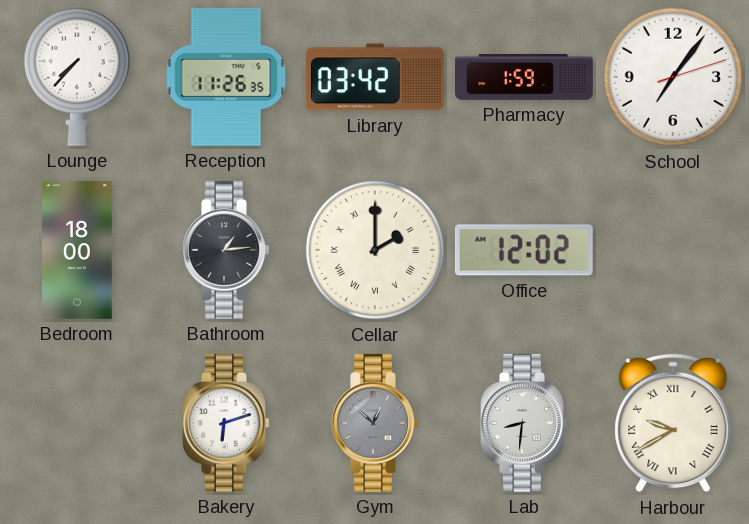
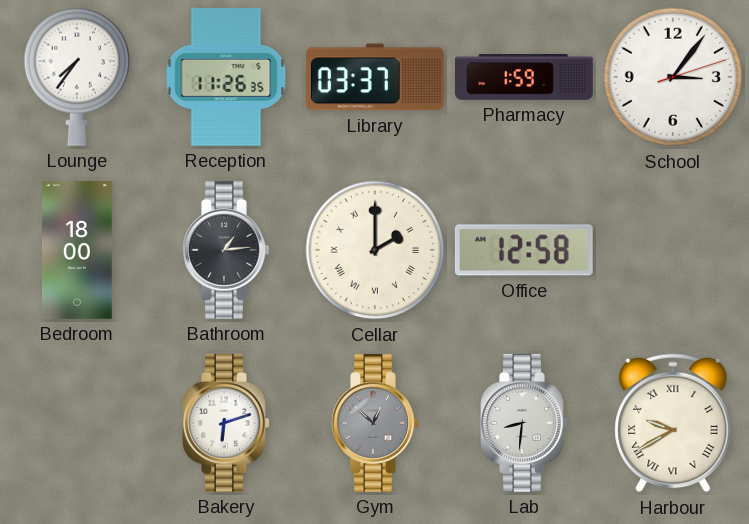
Lounge: 7:37 -> 7:36
Library: 03:42 -> 03:37
School: 7:06 -> 3:06
Office: 12:02 -> 12:58
